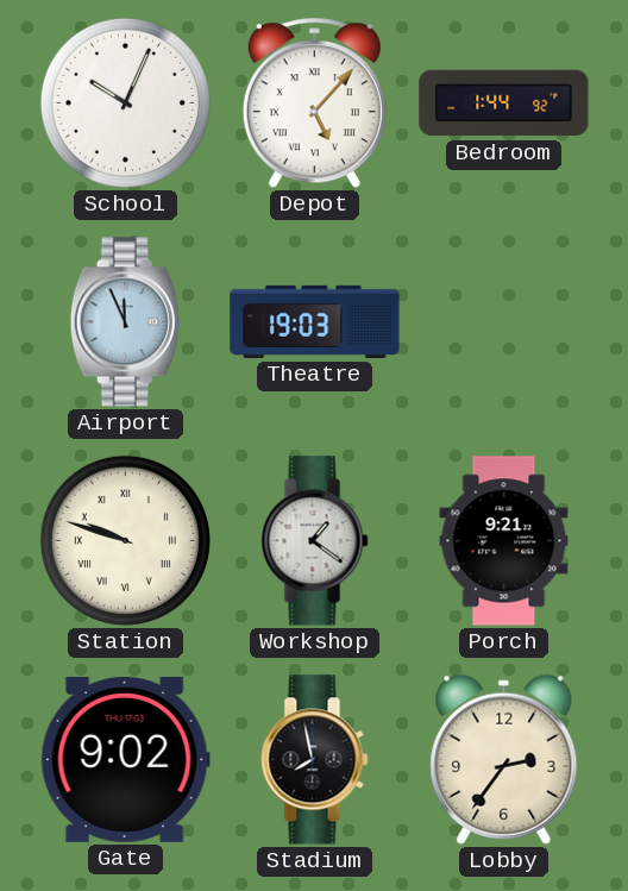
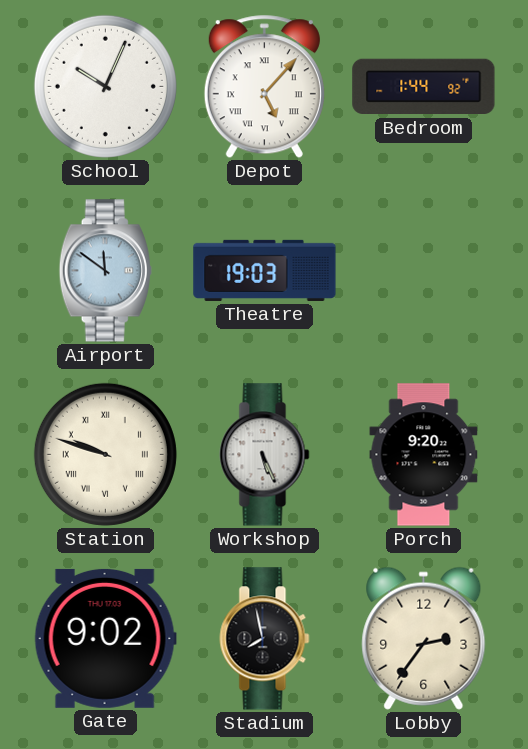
Airport: 11:56 -> 11:51
Workshop: 1:21 -> 5:26
Porch: 9:21 -> 9:20
